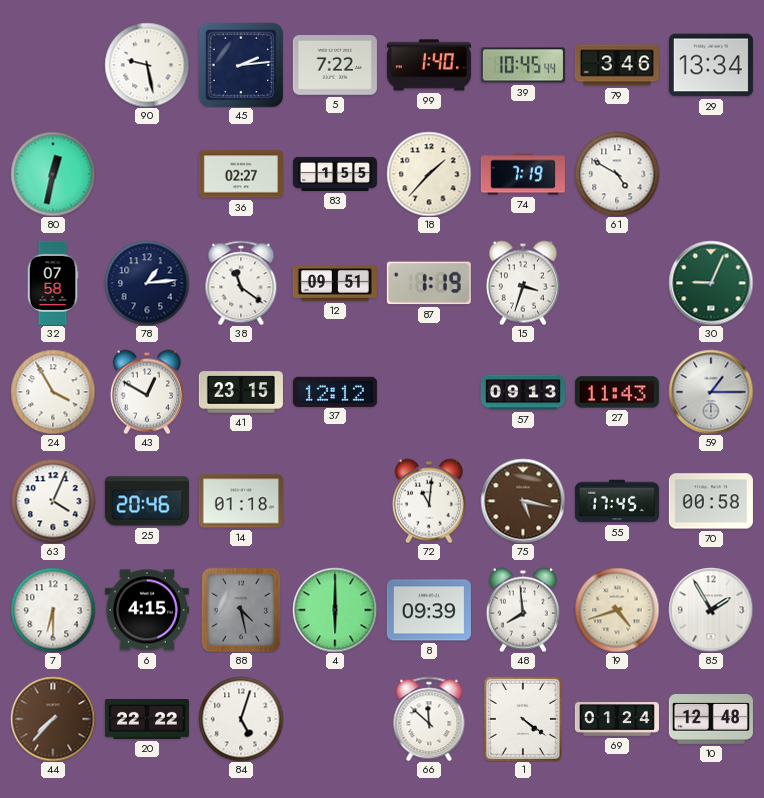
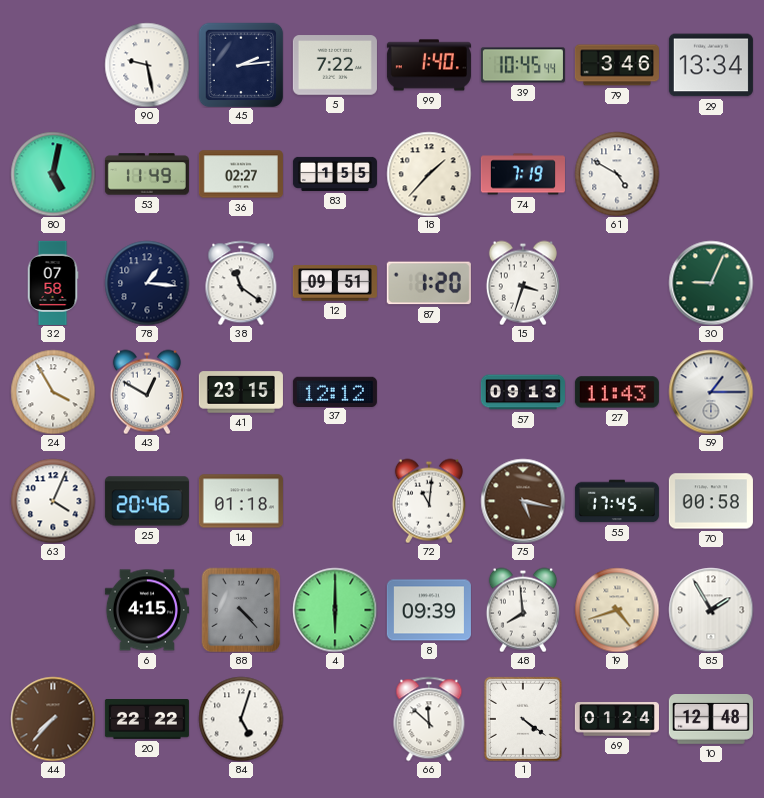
80: 12:32 -> 5:02
53: none -> 11:49
78: 1:14 -> 1:16
87: 1:19 -> 1:20
7: 6:30 -> none
88: 4:28 -> 4:23
